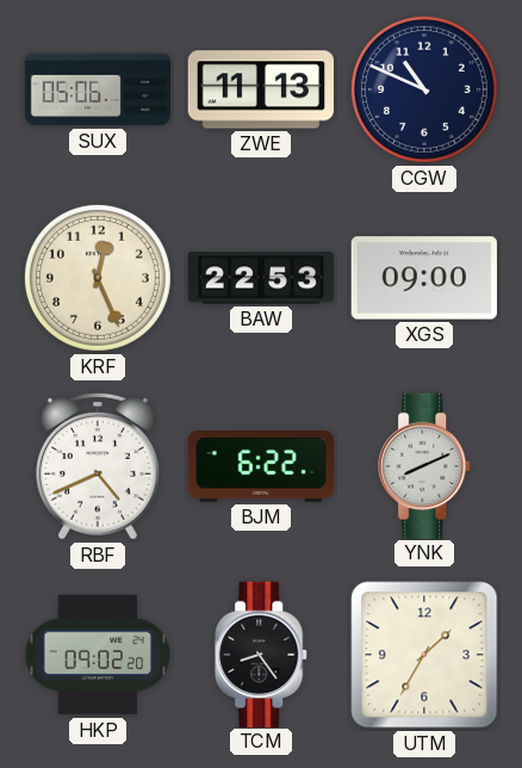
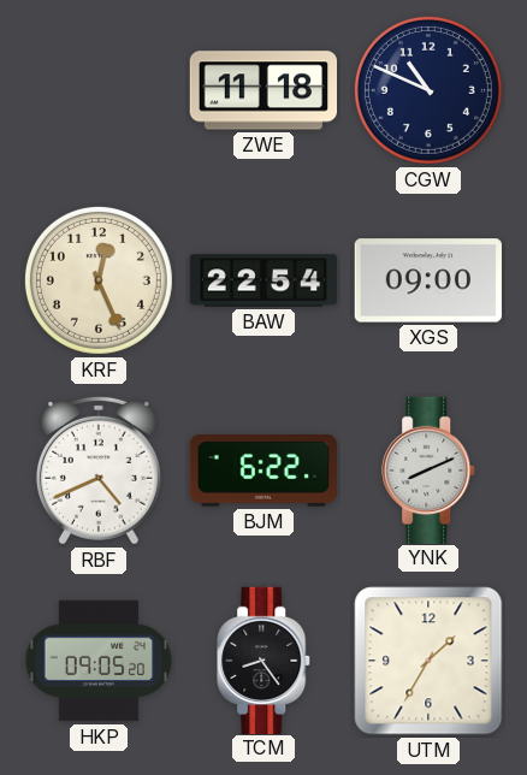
SUX: 05:06 -> none
ZWE: 11:13 -> 11:18
BAW: 22:53 -> 22:54
HKP: 09:02 -> 09:05
